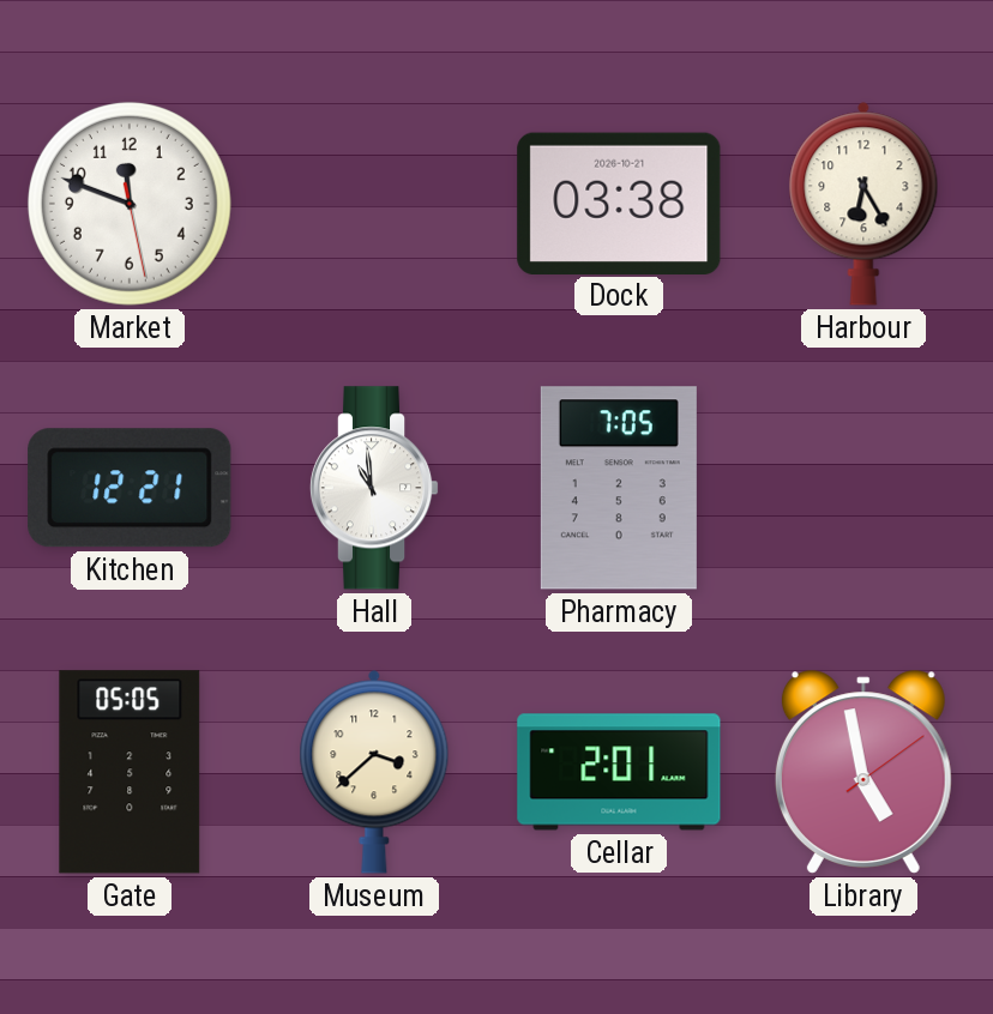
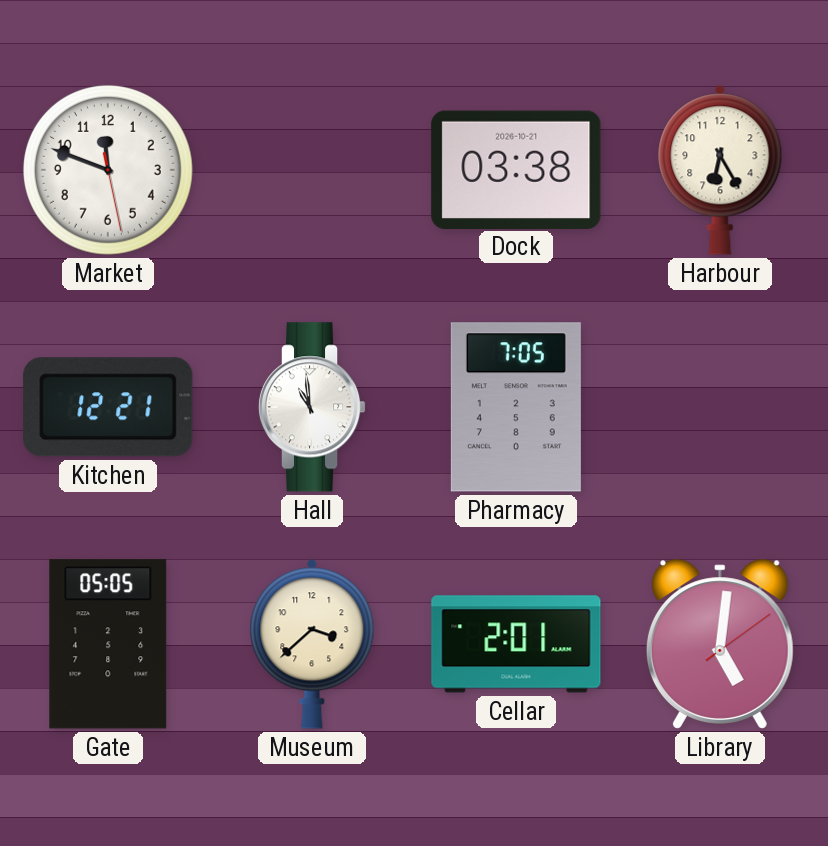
Library: 4:58 -> 5:01
